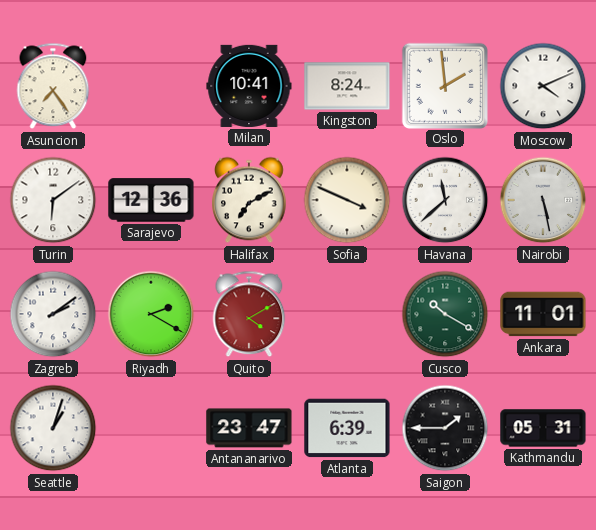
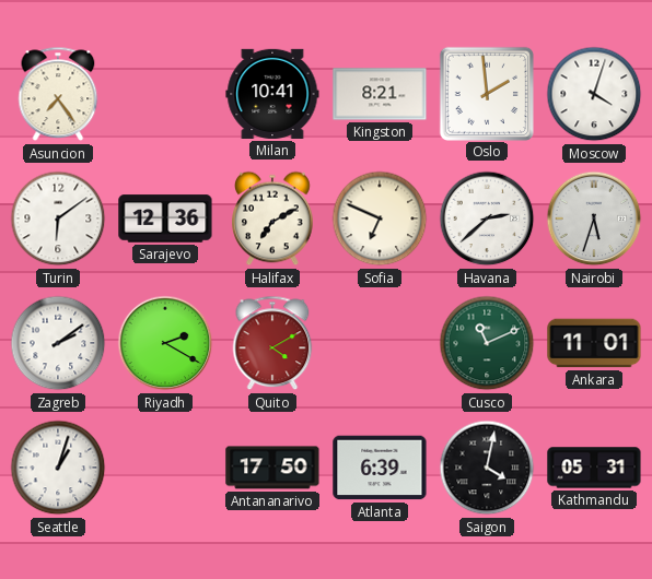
Kingston: 8:24 -> 8:21
Moscow: 4:11 -> 4:03
Sofia: 3:49 -> 6:49
Havana: 11:38 -> 2:38
Nairobi: 5:28 -> 5:33
Cusco: 10:20 -> 11:11
Antananarivo: 23:47 -> 17:50
Saigon: 1:45 -> 4:02
